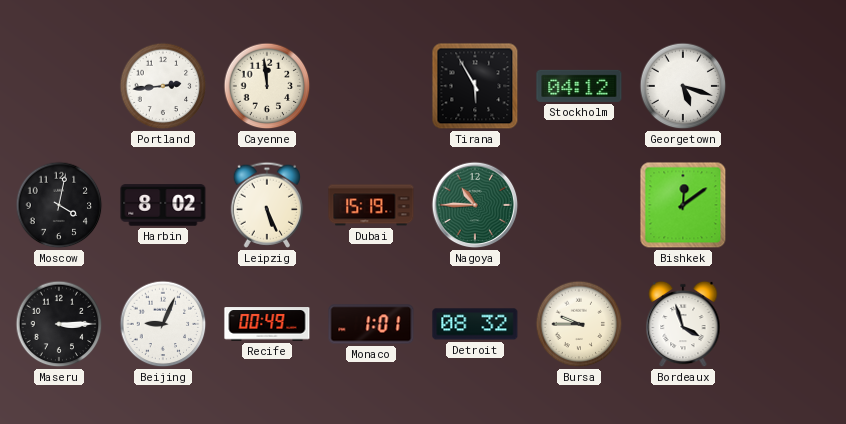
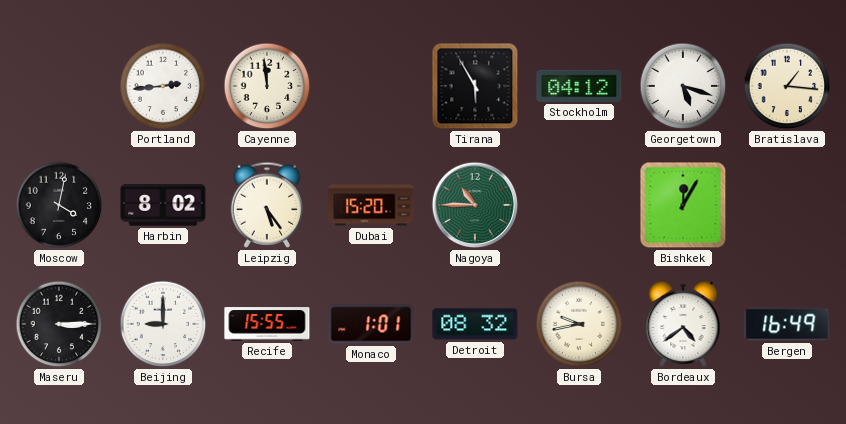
Bratislava: none -> 1:16
Leipzig: 5:26 -> 5:24
Dubai: 15:19 -> 15:20
Bishkek: 12:09 -> 12:05
Beijing: 9:04 -> 9:00
Recife: 00:49 -> 15:55
Bursa: 9:45 -> 9:43
Bordeaux: 3:57 -> 4:39
Bergen: none -> 16:49
